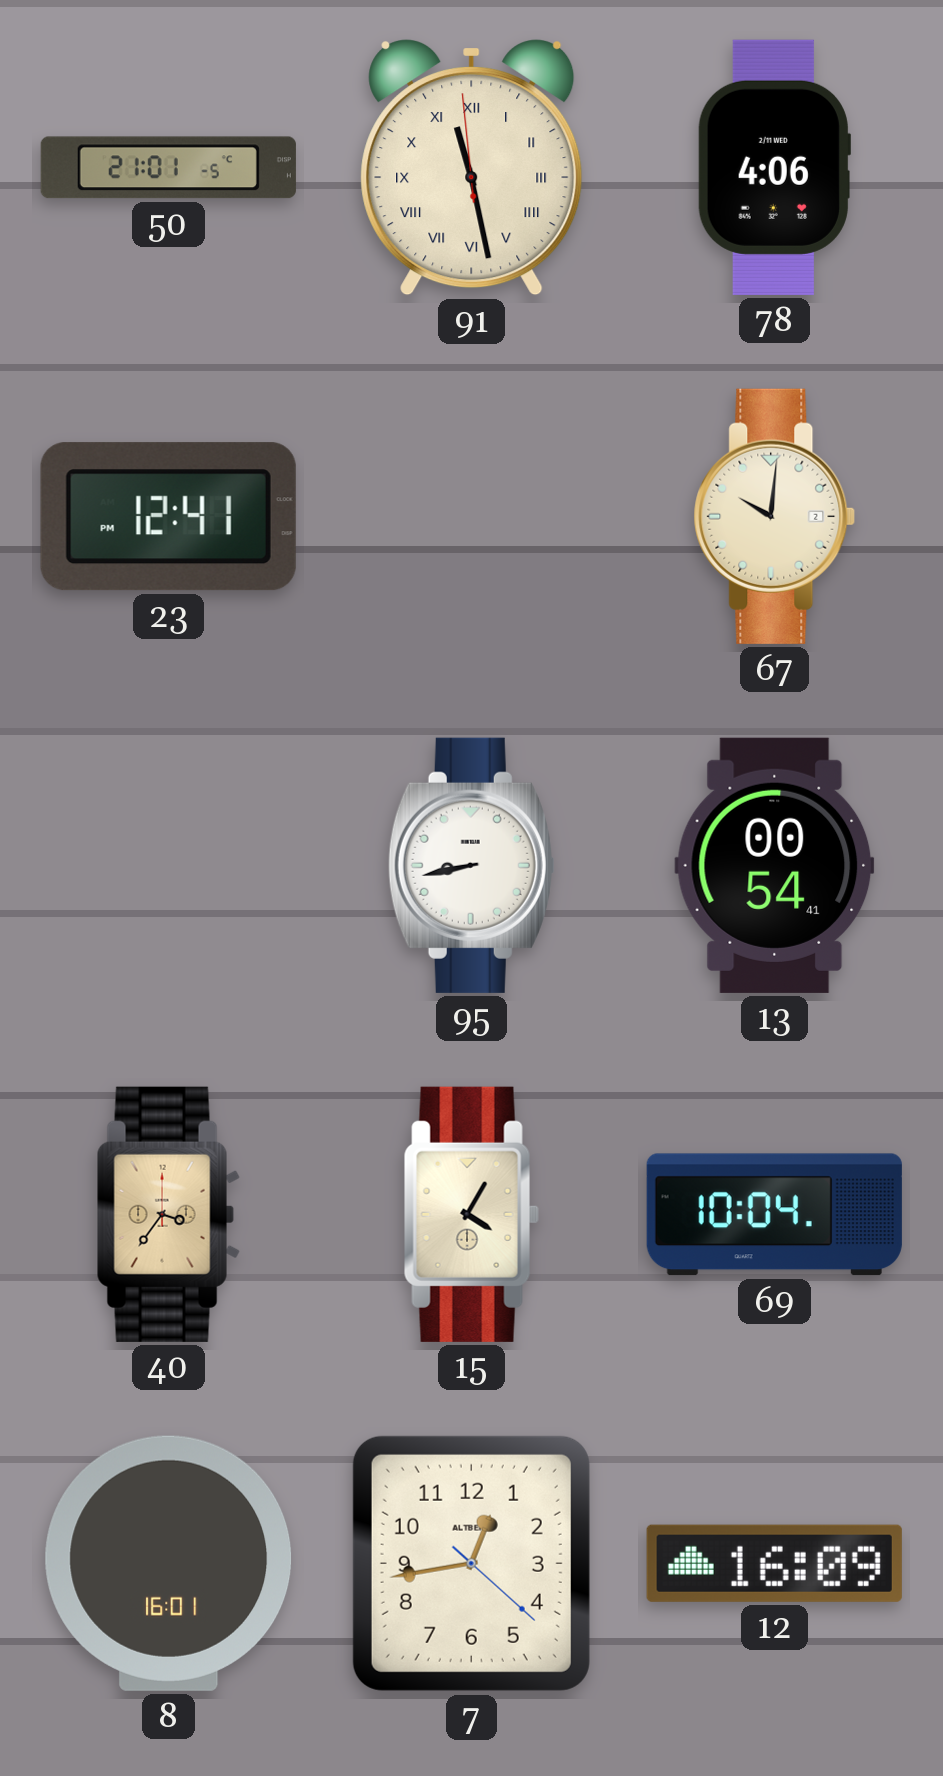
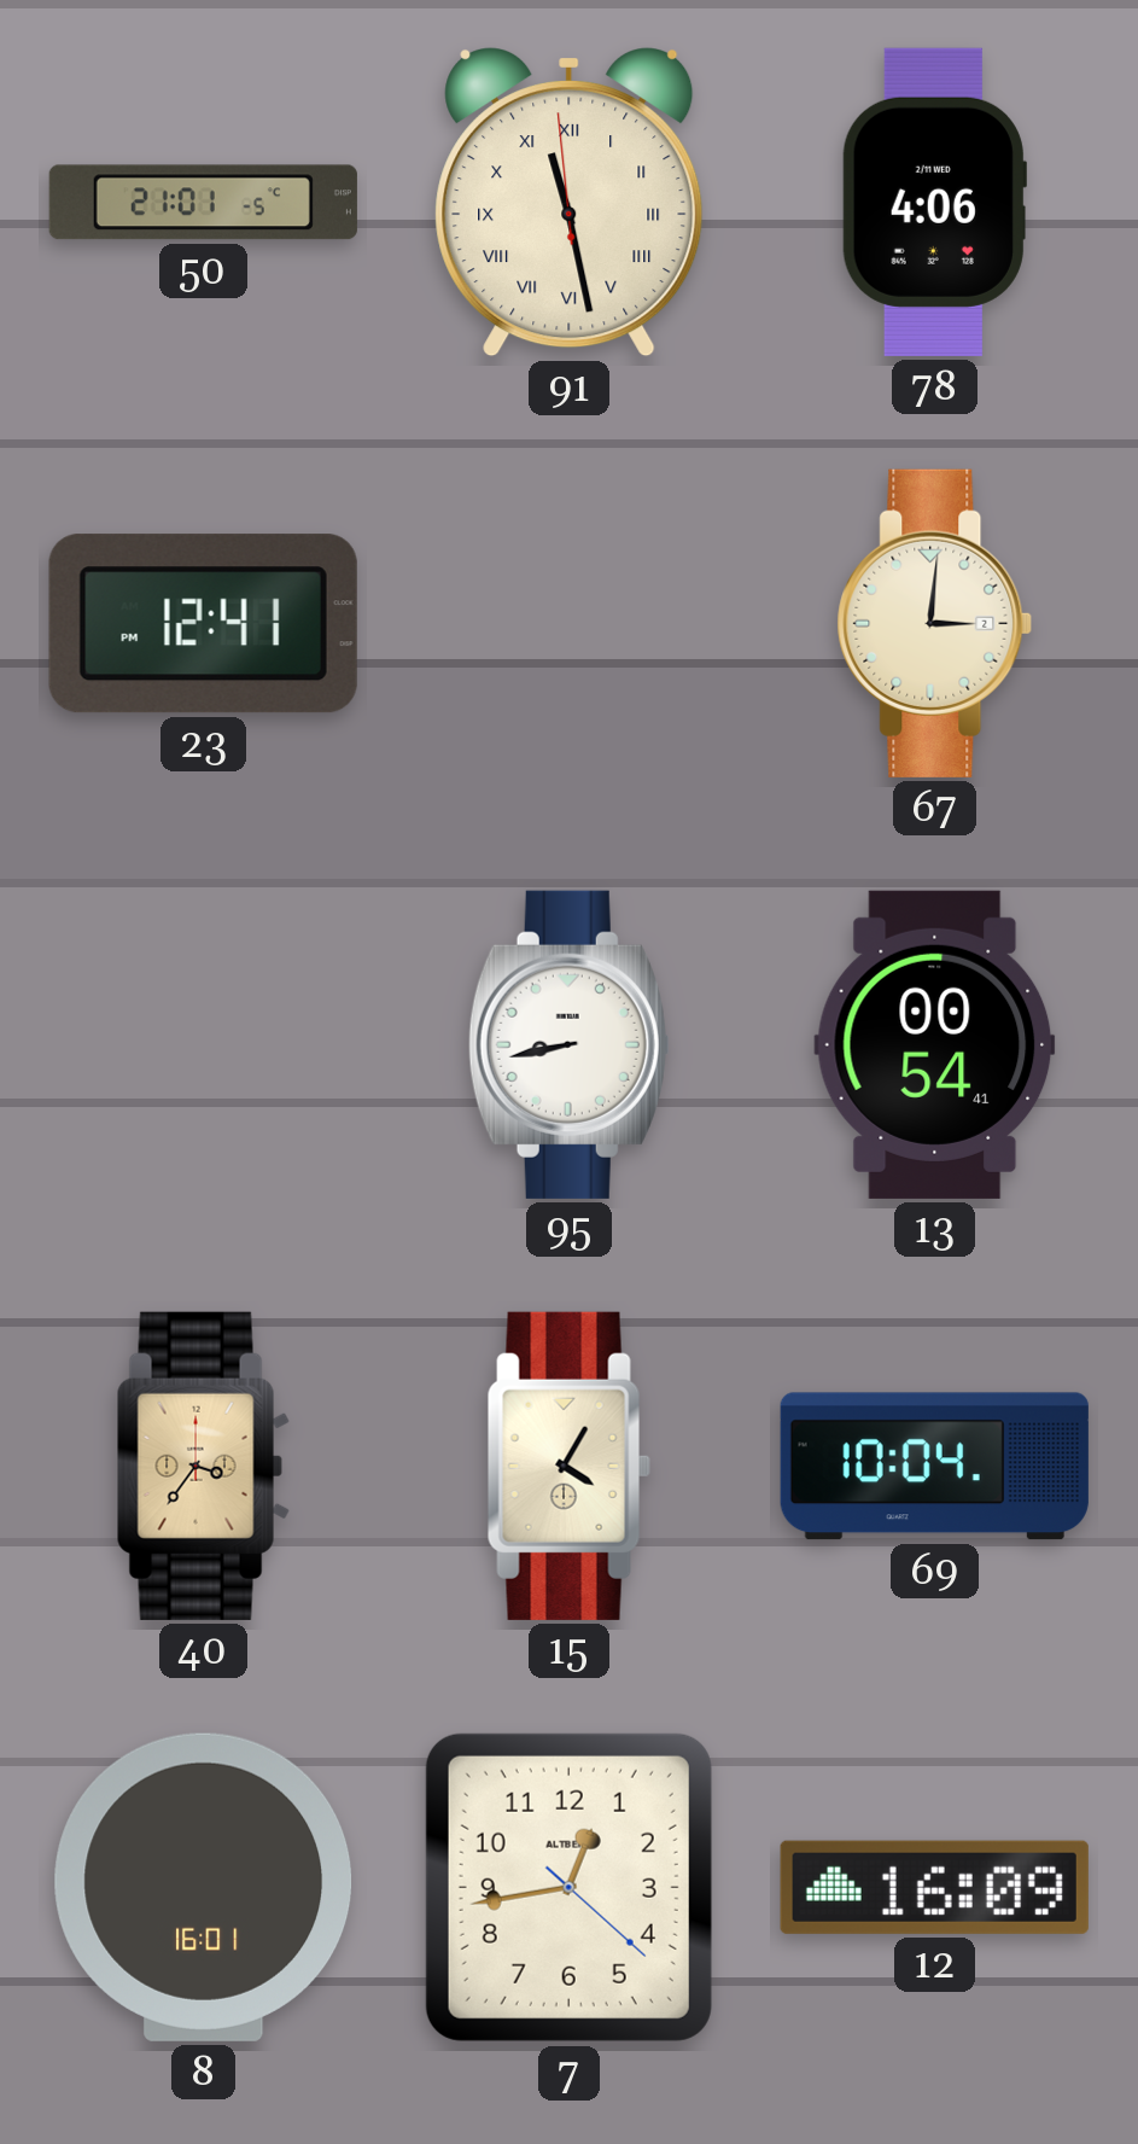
67: 10:01 -> 3:01
